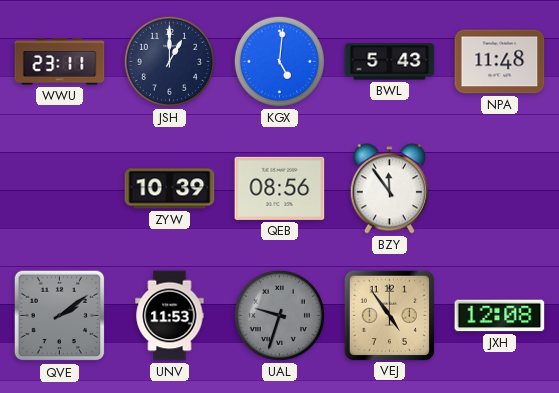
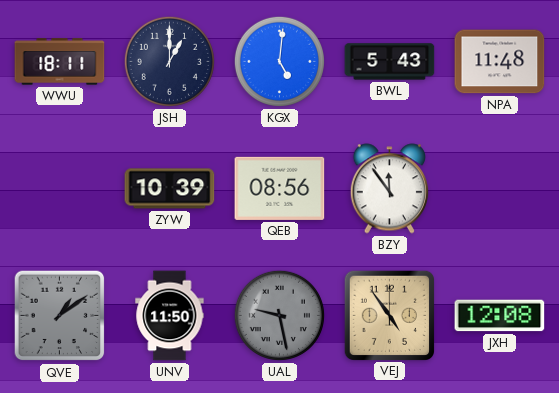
WWU: 23:11 -> 18:11
QVE: 2:09 -> 1:09
UNV: 11:53 -> 11:50
UAL: 9:33 -> 9:28
